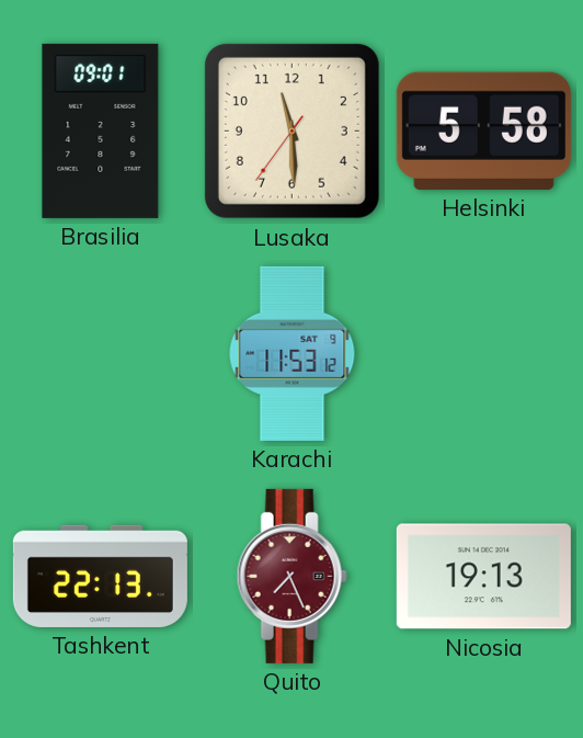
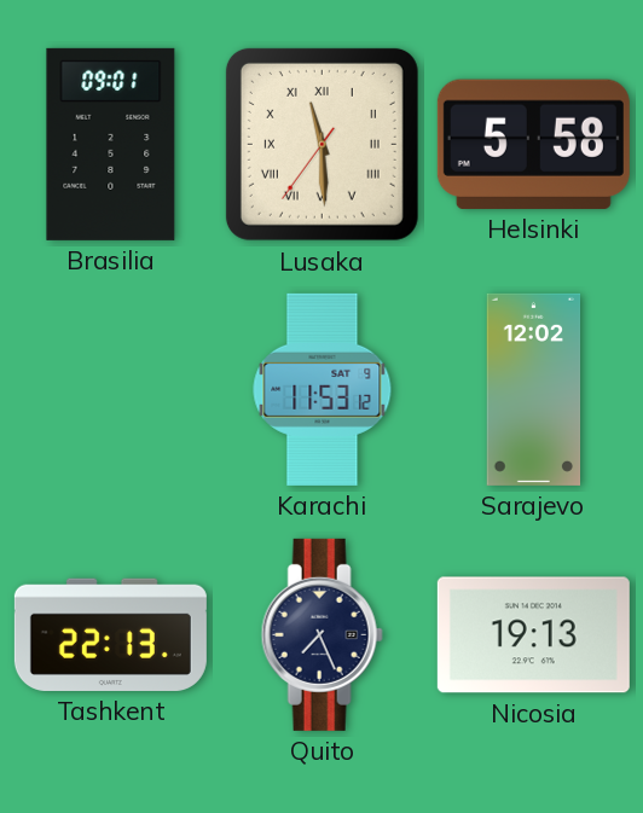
Lusaka numerals: Arabic -> Roman
Sarajevo: none -> 12:02
Quito dial: burgundy -> navy
